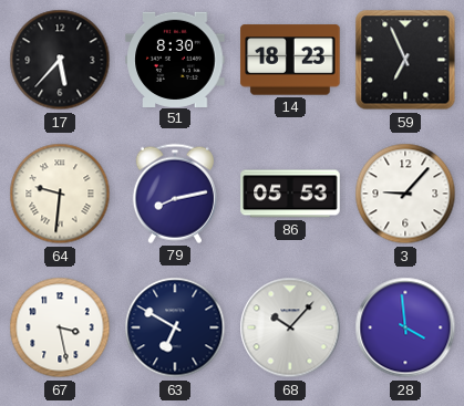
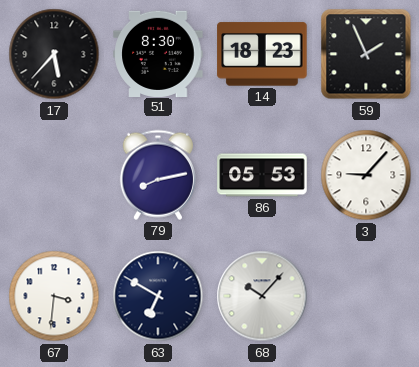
59: 6:56 -> 1:56
64: 9:31 -> none
67: 3:28 -> 3:31
28: 3:59 -> none
